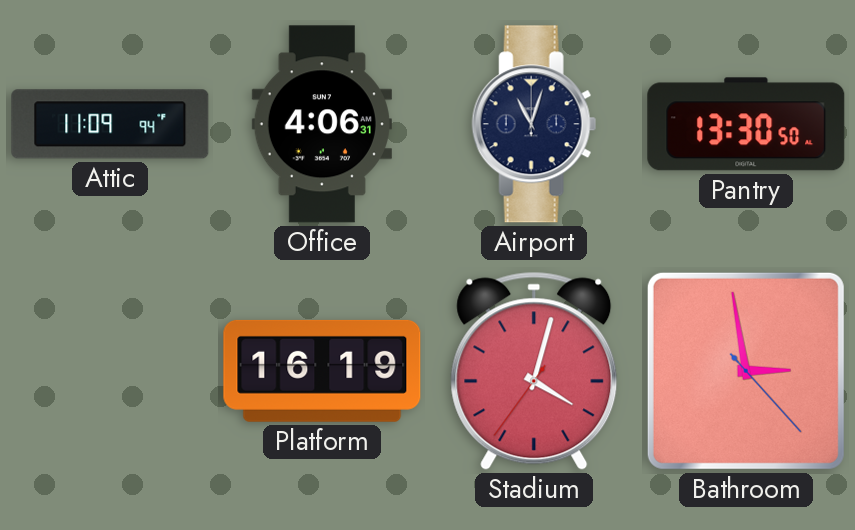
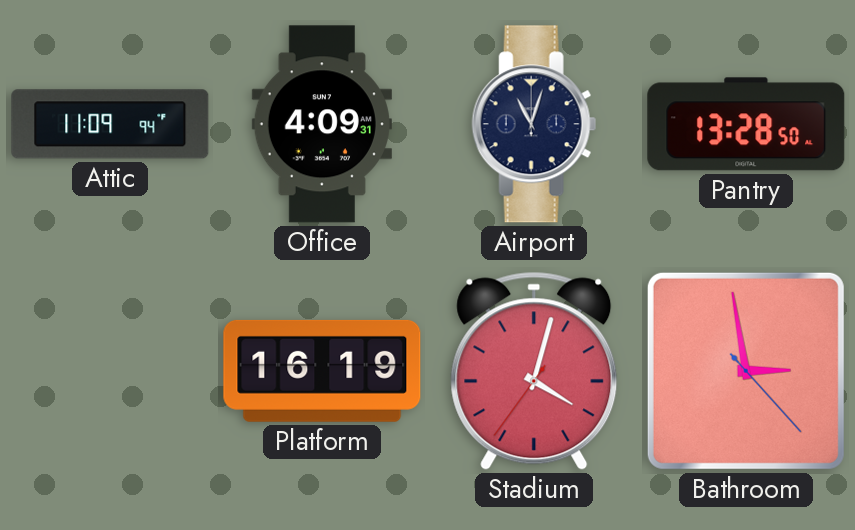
Office: 4:06 -> 4:09
Pantry: 13:30 -> 13:28
